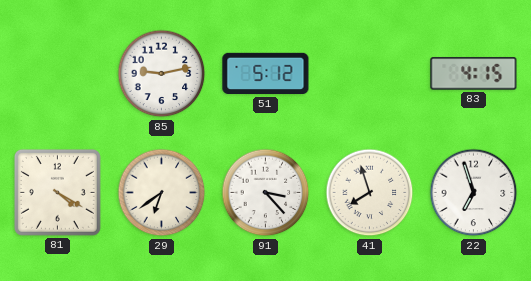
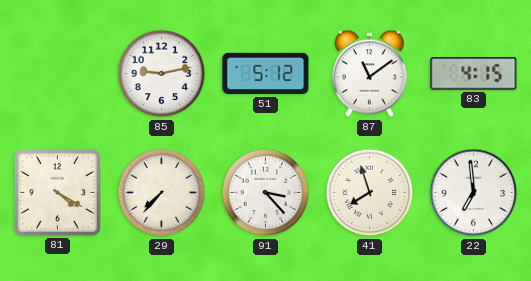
87: none -> 11:09
29: 6:39 -> 7:37
22: 6:57 -> 6:59
